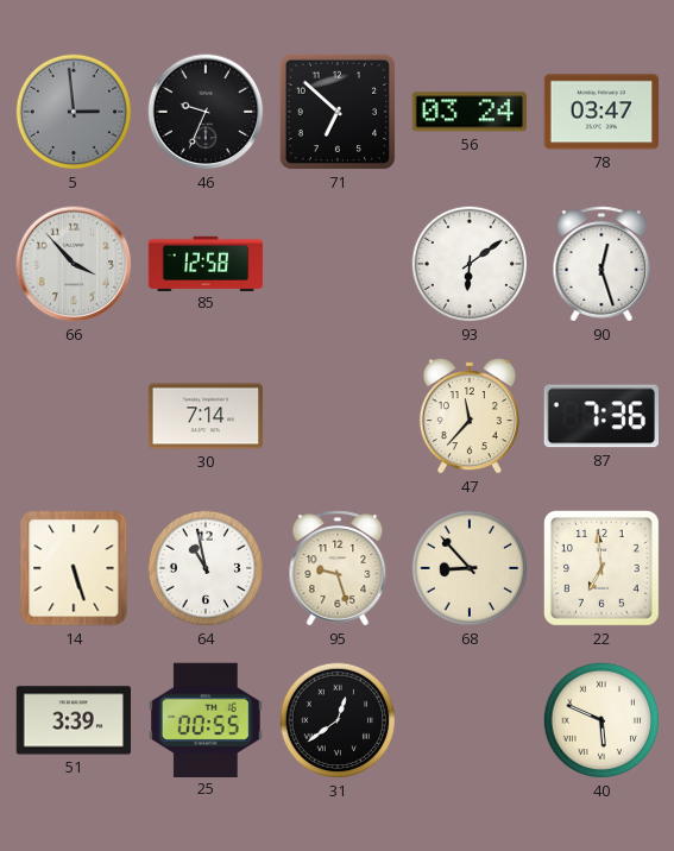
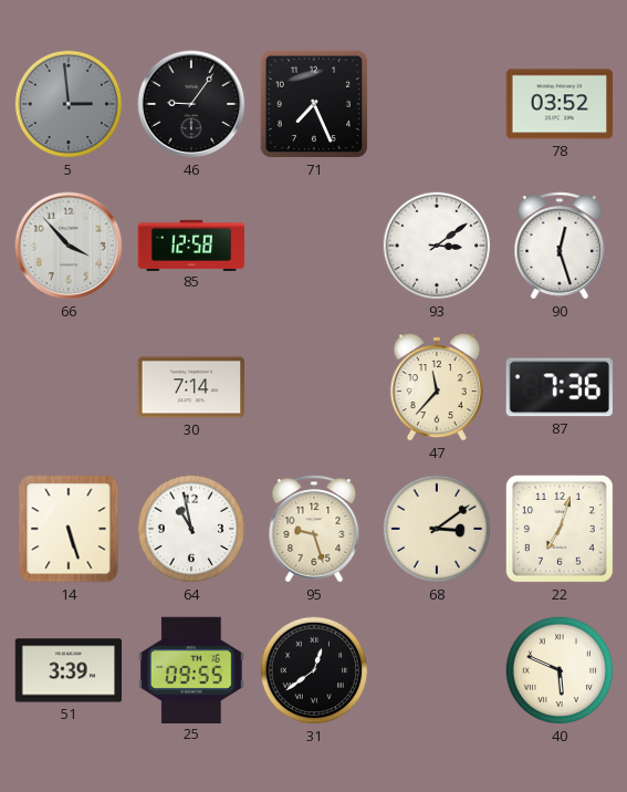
46: 9:34 -> 9:06
71: 6:52 -> 7:26
56: 03:24 -> none
78: 03:47 -> 03:52
93: 6:09 -> 3:09
68: 8:53 -> 3:09
22: 6:59 -> 7:03
25: 00:55 -> 09:55
